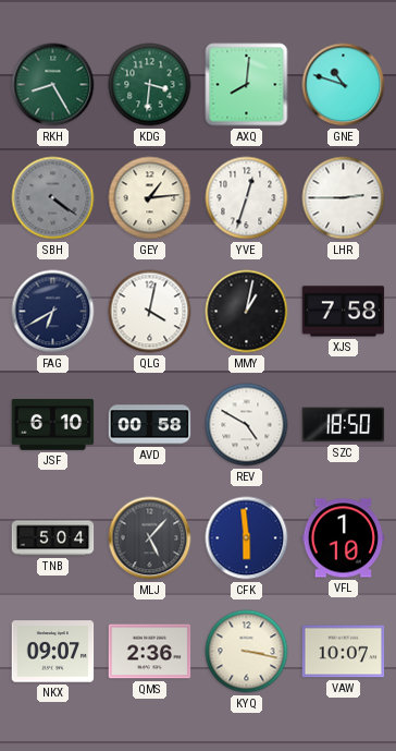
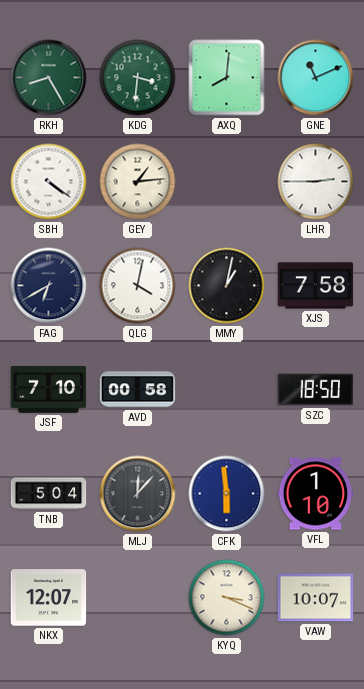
GNE: 10:48 -> 11:11
SBH dial: grey -> white
YVE: 12:33 -> none
JSF: 6:10 -> 7:10
REV: 4:50 -> none
MLJ: 5:07 -> 12:07
NKX: 09:07 -> 12:07
QMS: 2:36 -> none
KYQ: 3:17 -> 3:19
